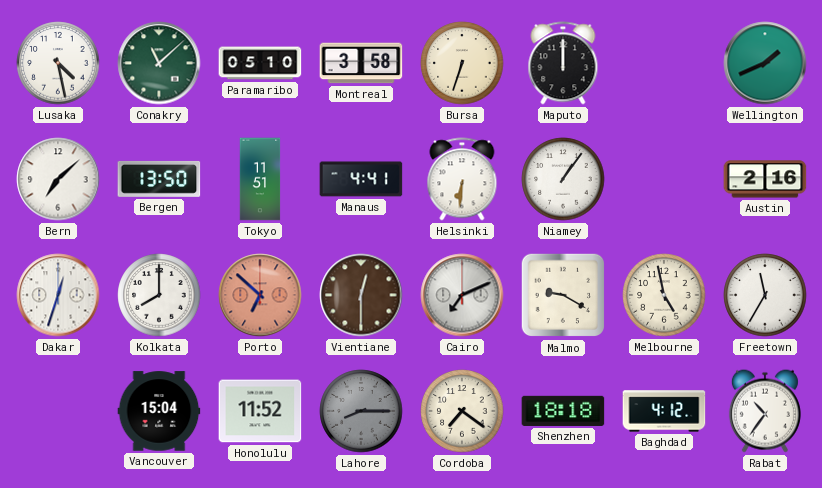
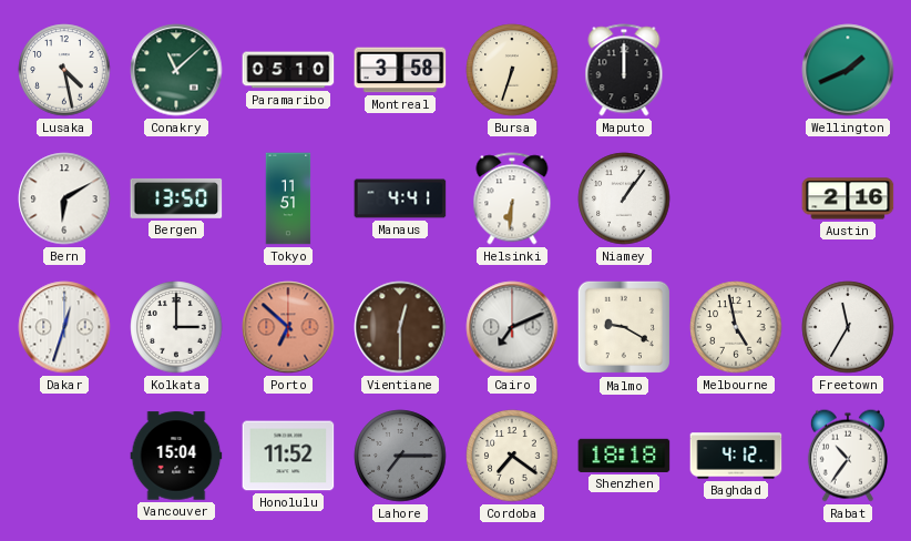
Bern: 7:08 -> 6:10
Kolkata: 8:00 -> 3:00
Lahore: 8:15 -> 7:15
